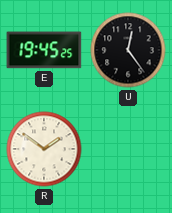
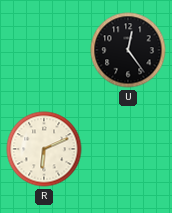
E: 19:45 -> none
R: 1:51 -> 6:11
